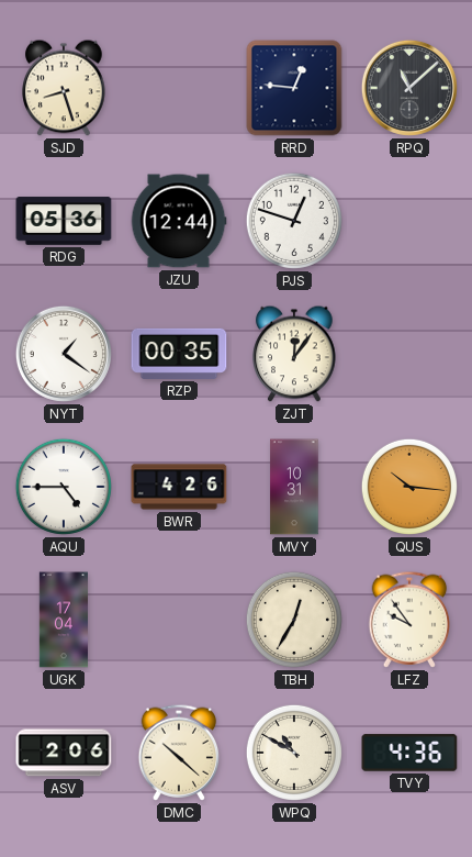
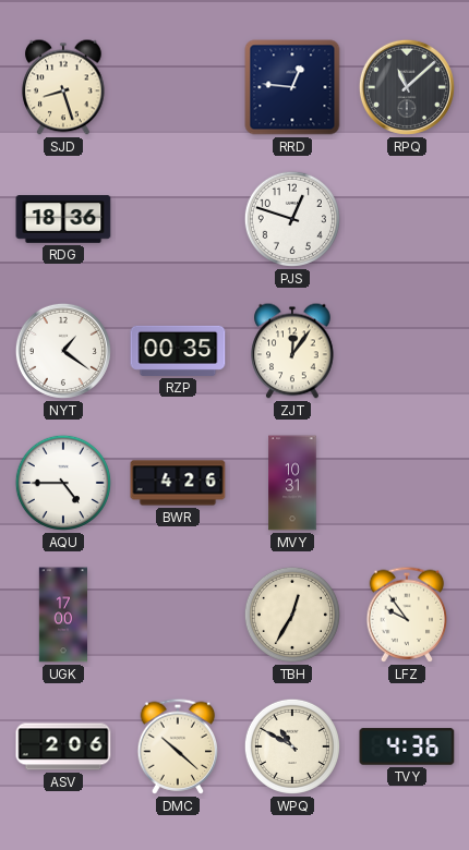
RDG: 05:36 -> 18:36
JZU: 12:44 -> none
QUS: 10:16 -> none
UGK: 17:04 -> 17:00
